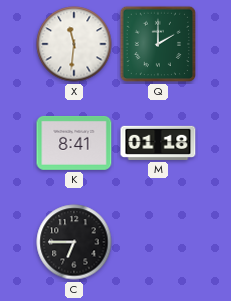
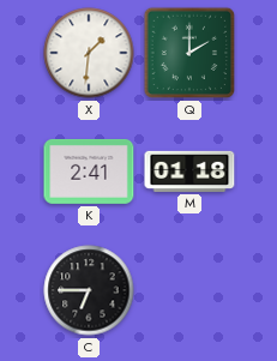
X: 11:31 -> 1:31
K: 8:41 -> 2:41
